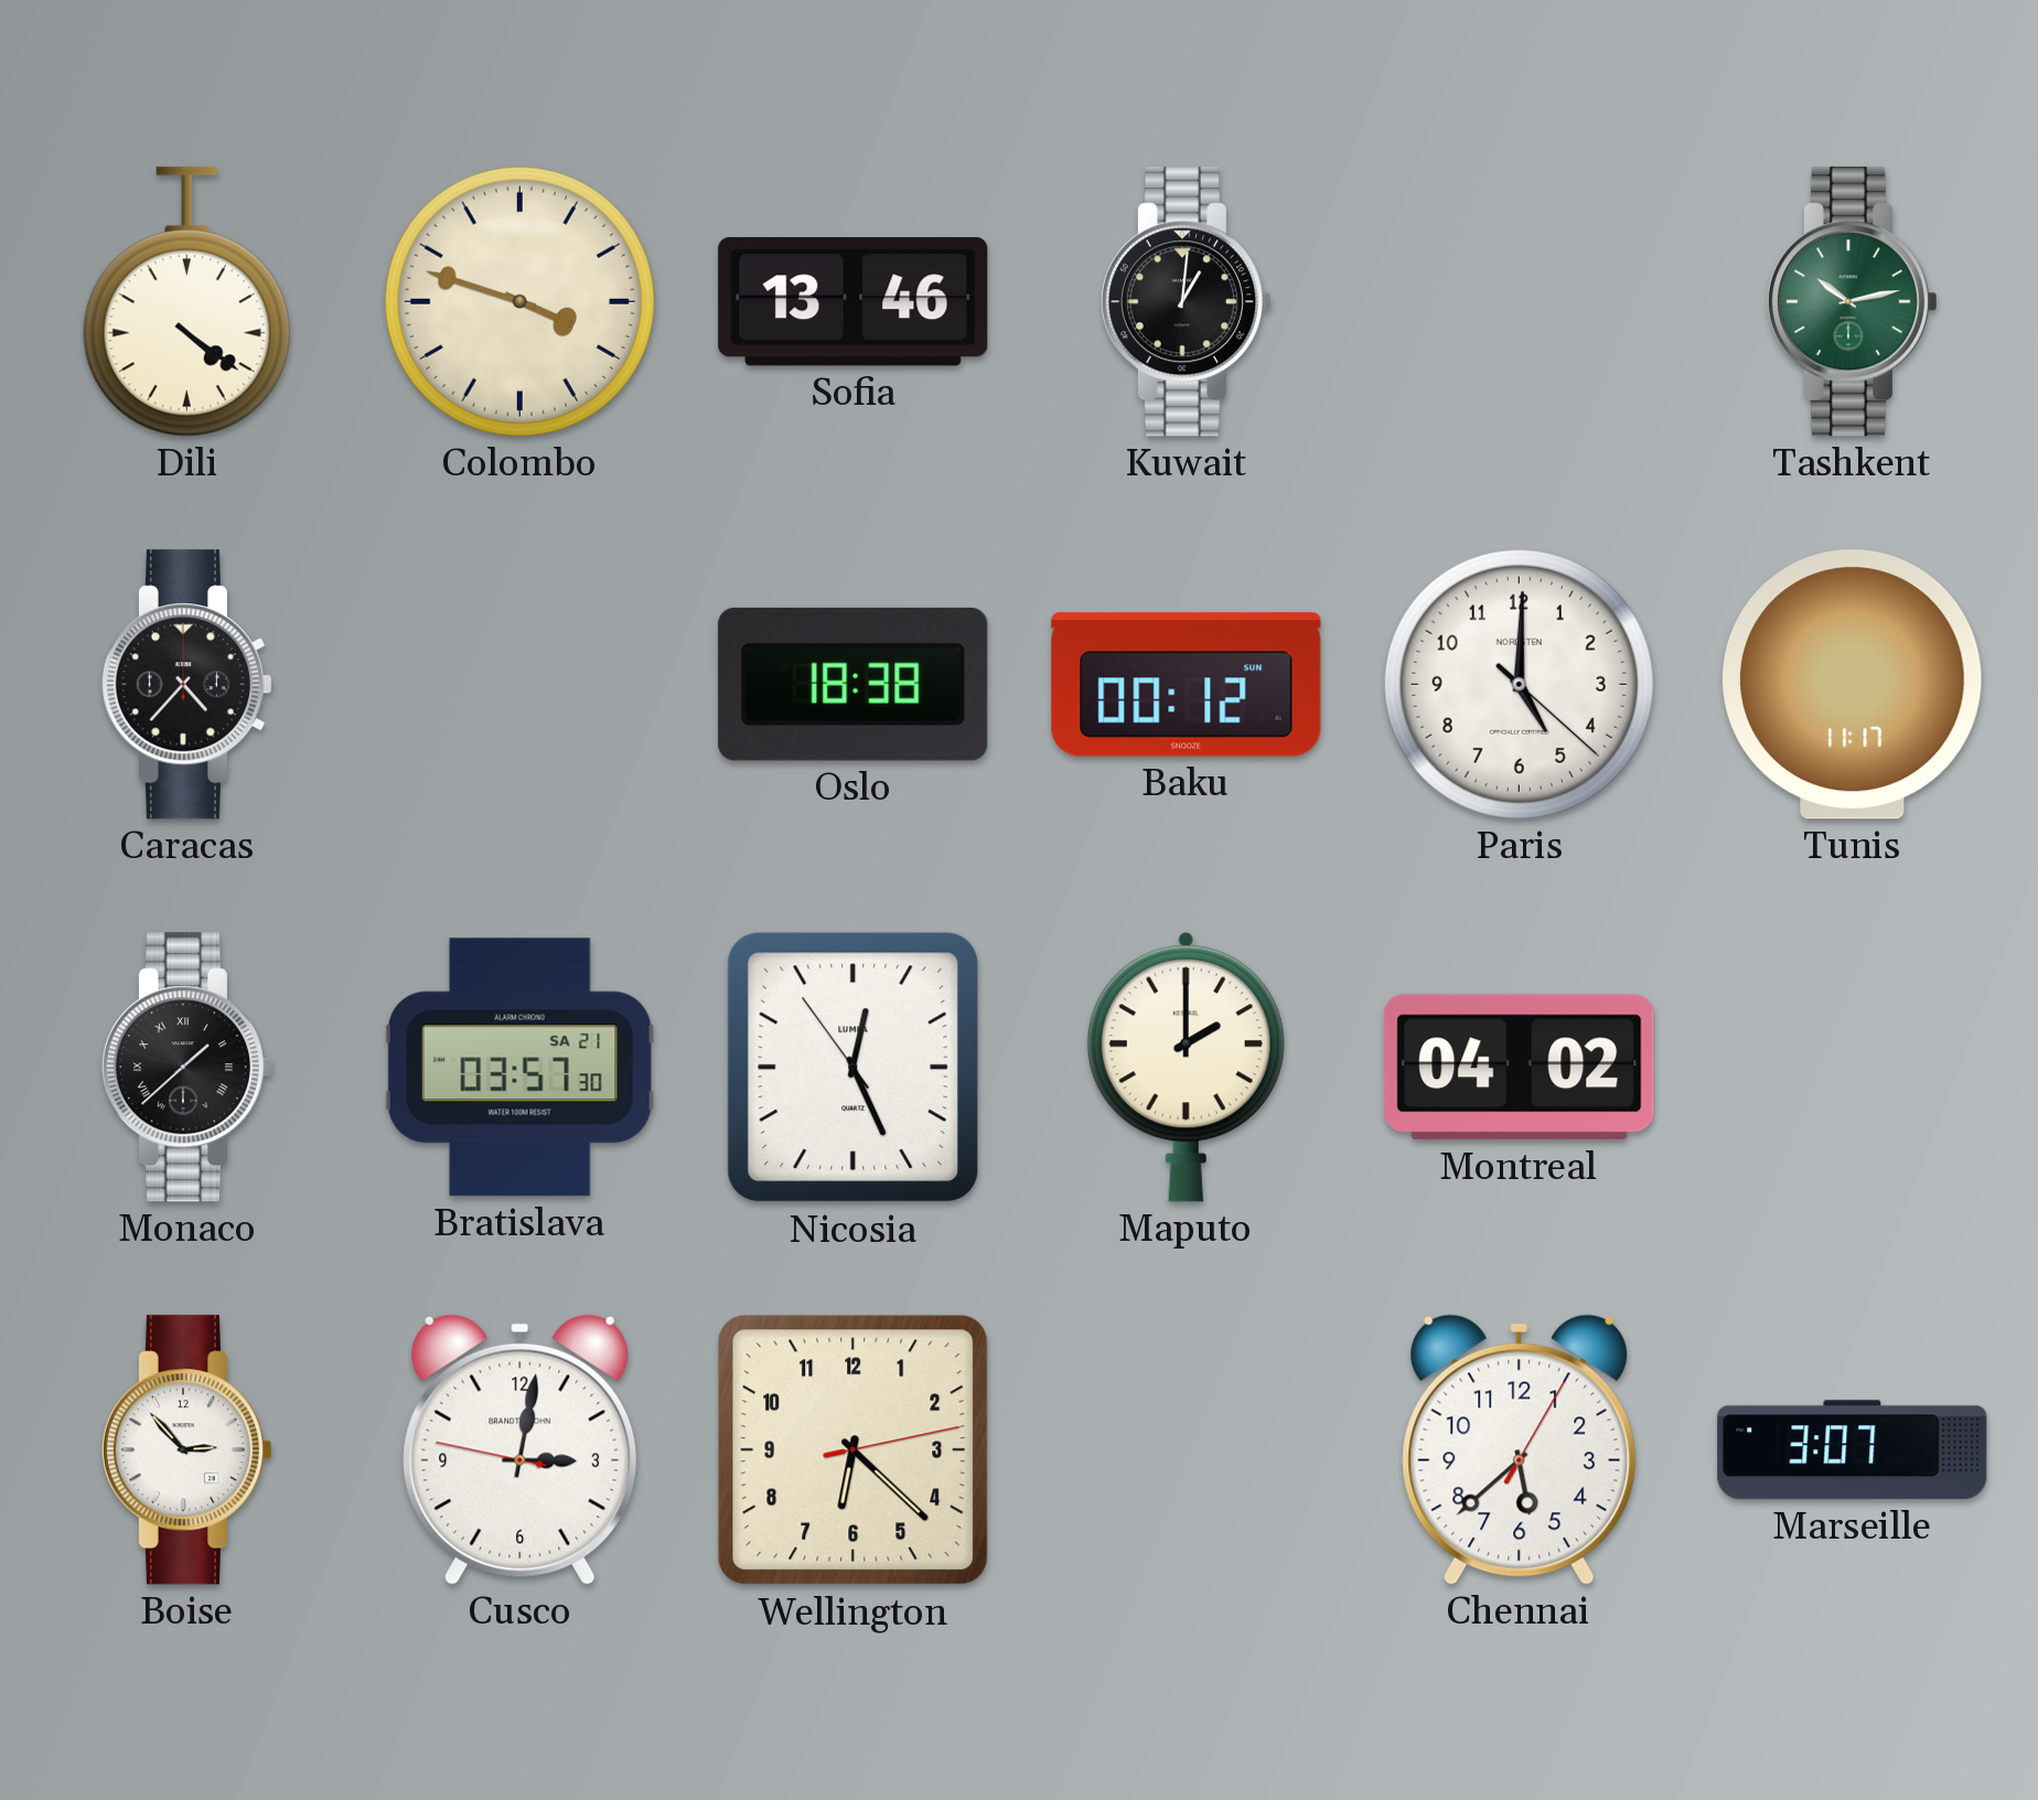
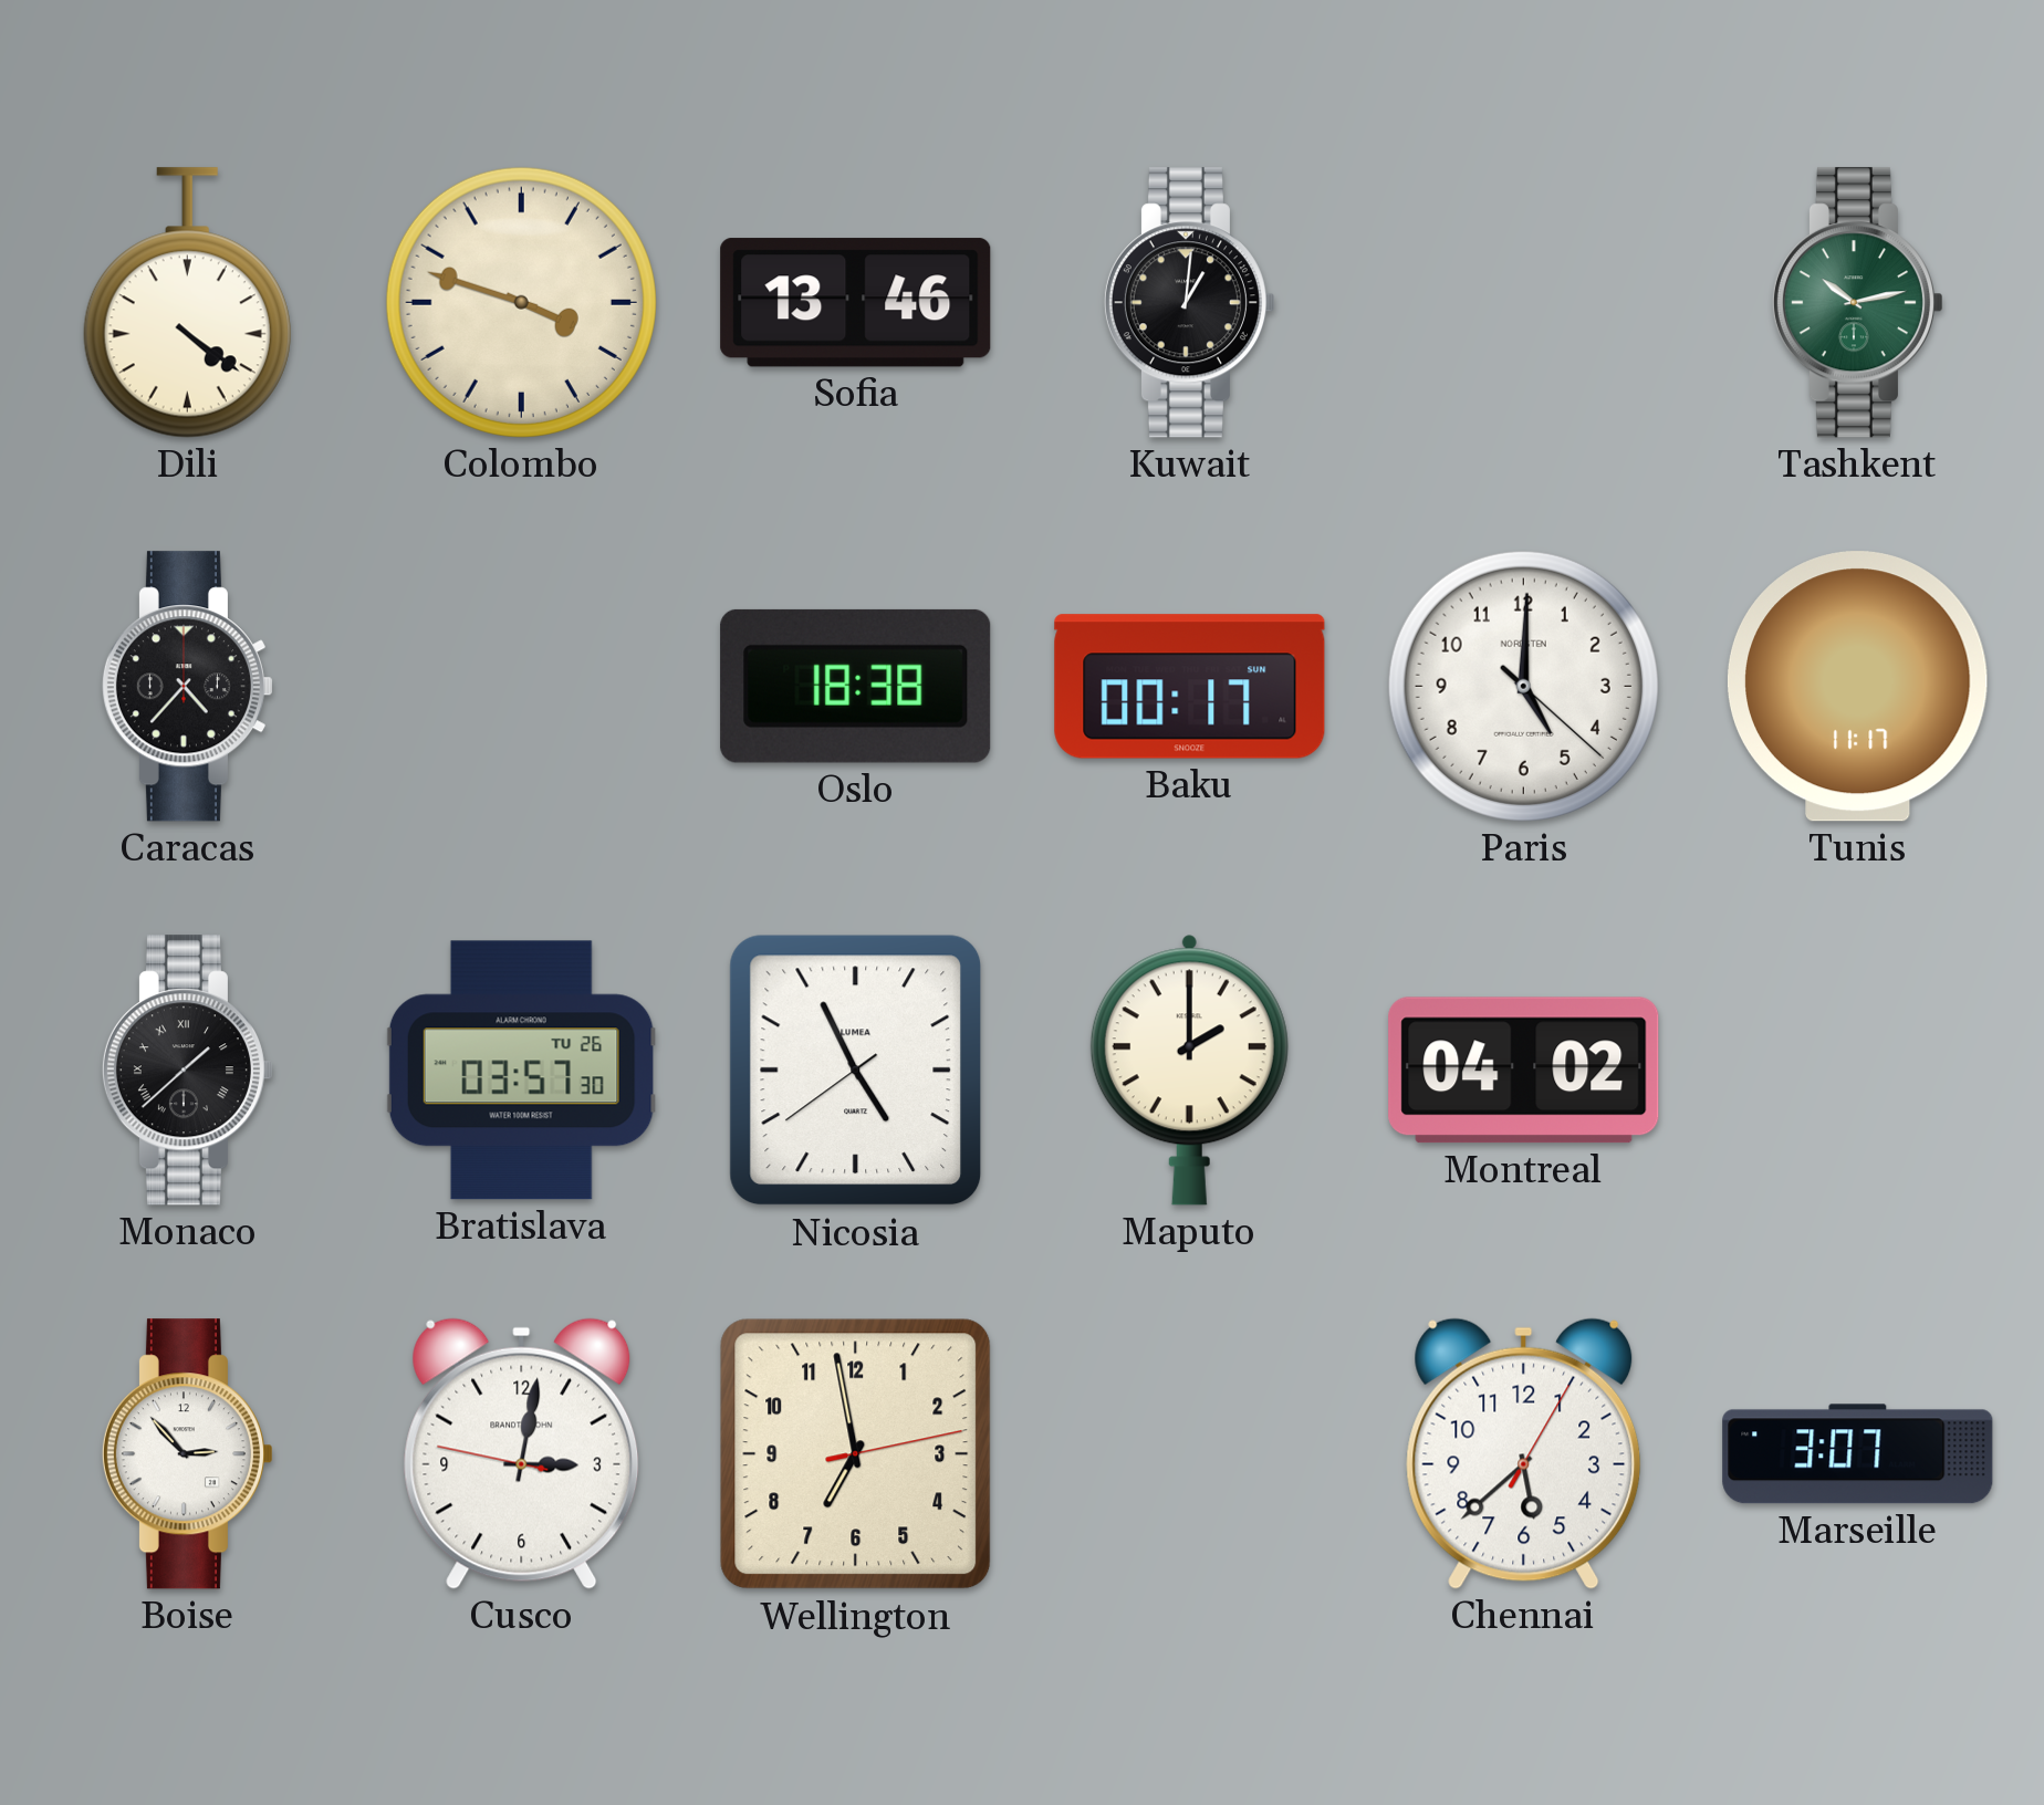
Baku: 00:12 -> 00:17
Bratislava date: SA 21 -> TU 26
Nicosia: 12:25 -> 4:55
Wellington: 6:22 -> 6:58
